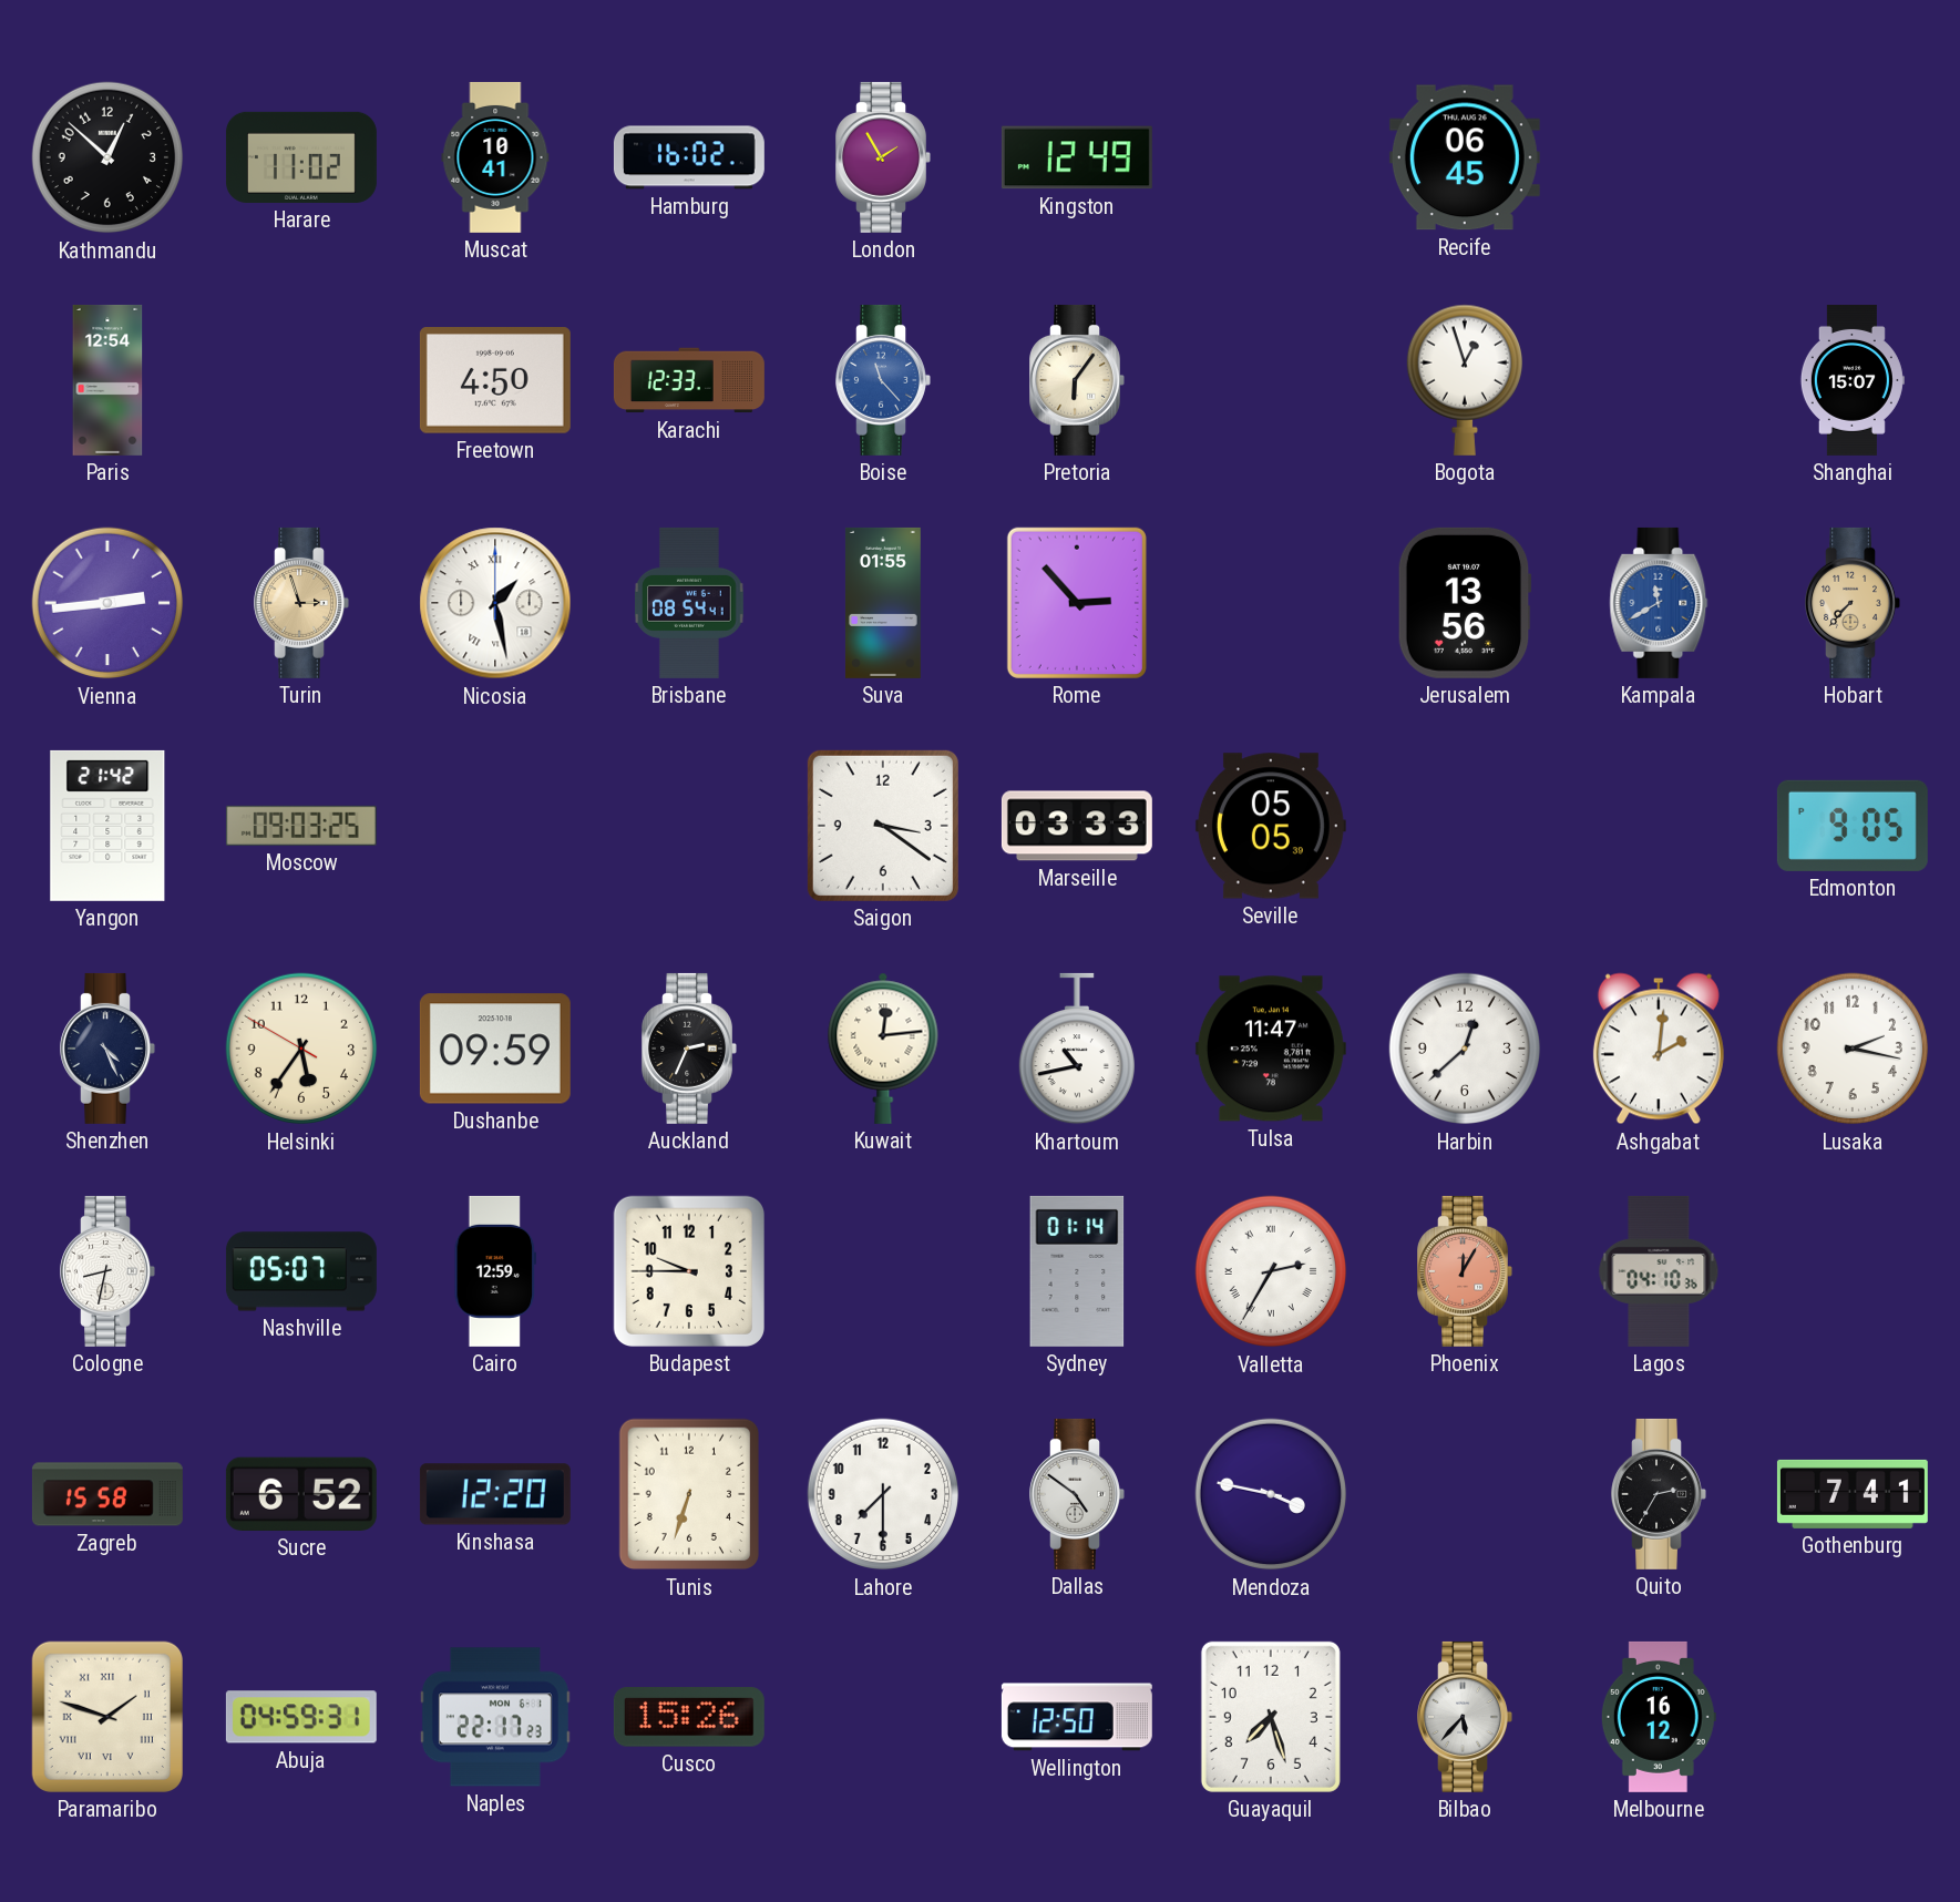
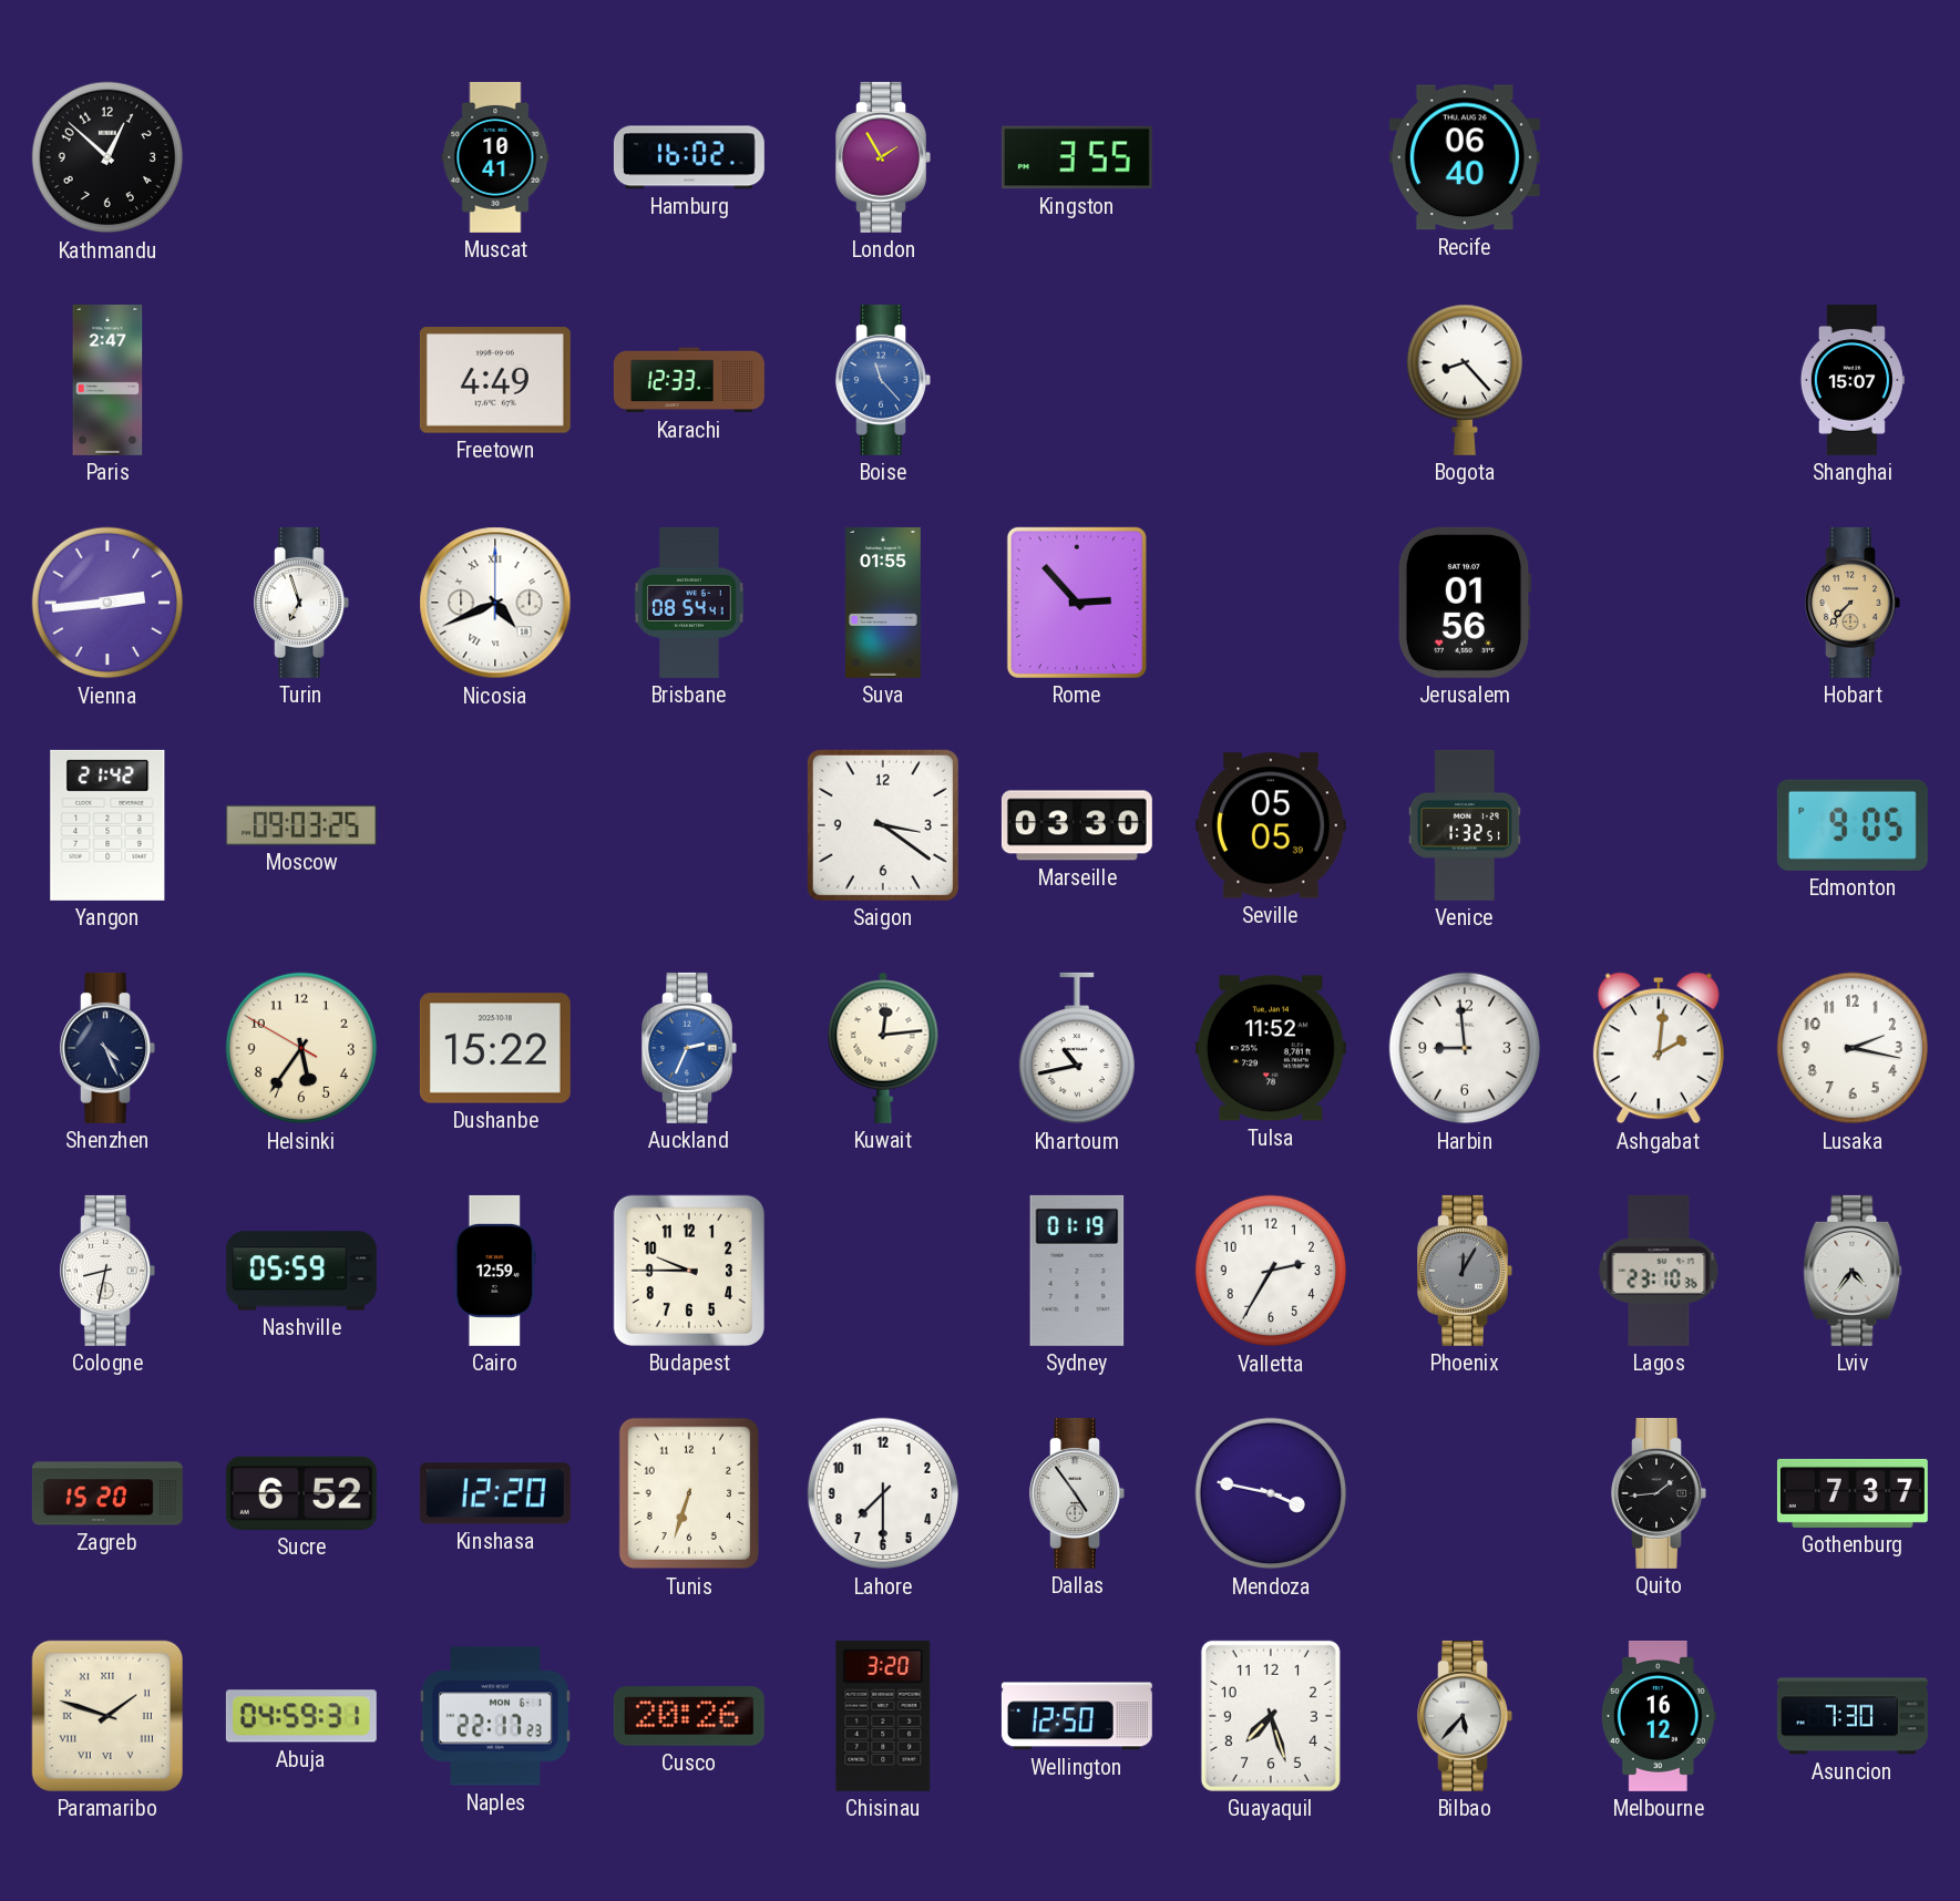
Harare: 11:02 -> none
Kingston: 12:49 -> 3:55
Recife: 06:45 -> 06:40
Paris: 12:54 -> 2:47
Freetown: 4:50 -> 4:49
Pretoria: 6:06 -> none
Bogota: 12:57 -> 8:23
Turin: 2:57 -> 6:57
Turin dial: champagne -> white
Nicosia: 1:28 -> 4:41
Jerusalem: 13:56 -> 01:56
Kampala: 11:40 -> none
Marseille: 03:33 -> 03:30
Venice: none -> 1:32
Dushanbe: 09:59 -> 15:22
Auckland dial: black -> blue
Tulsa: 11:47 -> 11:52
Harbin: 12:38 -> 8:59
Nashville: 05:07 -> 05:59
Sydney: 01:14 -> 01:19
Valletta numerals: Roman -> Arabic
Phoenix dial: salmon -> grey
Lagos: 04:10 -> 23:10
Lviv: none -> 4:36
Zagreb: 15:58 -> 15:20
Dallas: 4:51 -> 4:54
Quito: 2:35 -> 1:44
Gothenburg: 7:41 -> 7:37
Cusco: 15:26 -> 20:26
Chisinau: none -> 3:20
Asuncion: none -> 7:30
